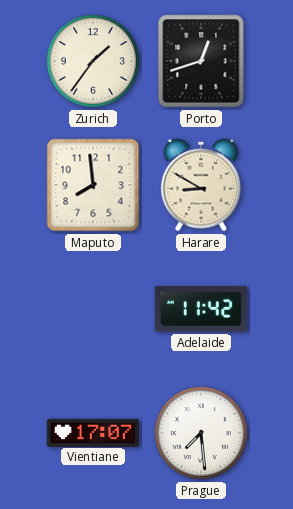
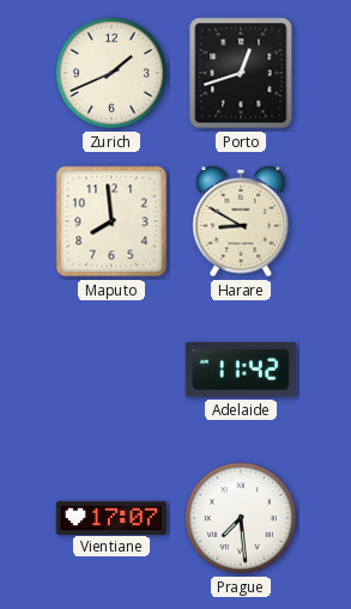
Zurich: 1:36 -> 1:41
